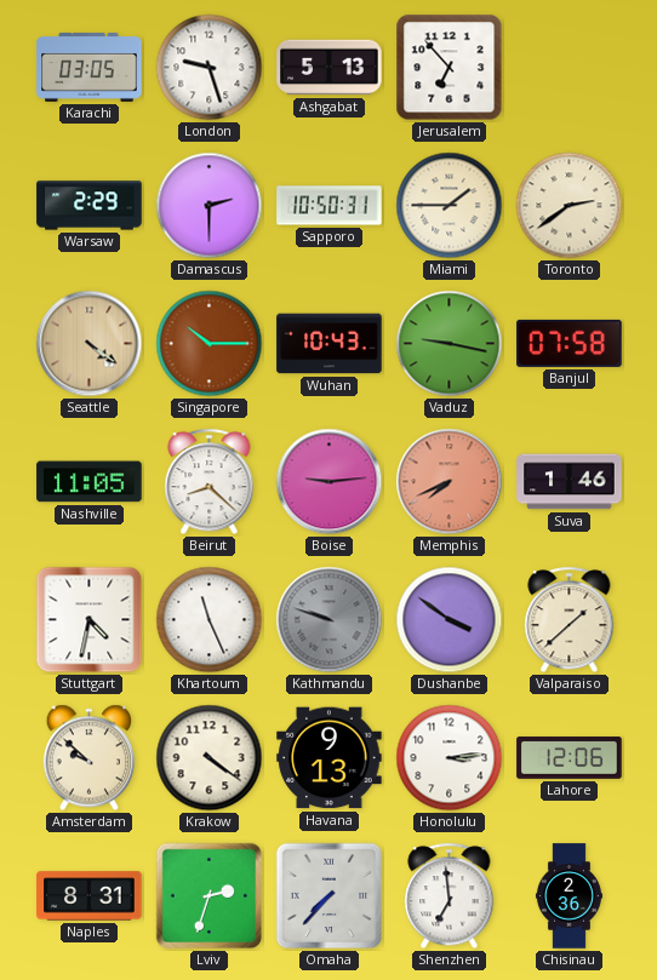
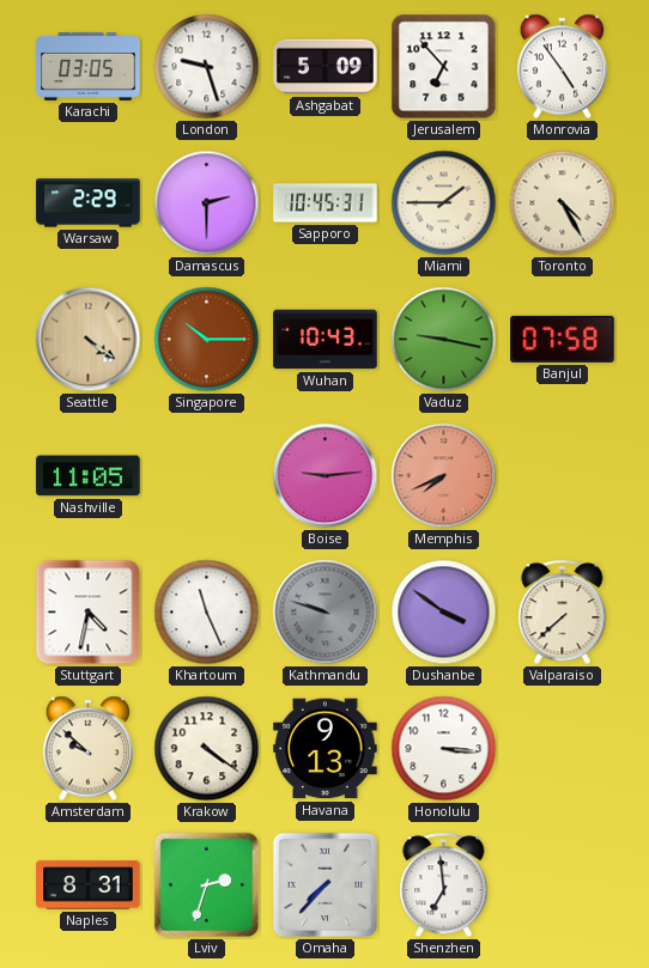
Ashgabat: 5:13 -> 5:09
Monrovia: none -> 4:54
Sapporo: 10:50 -> 10:45
Toronto: 2:39 -> 4:25
Beirut: 8:22 -> none
Suva: 1:46 -> none
Valparaiso: 1:38 -> 7:38
Honolulu: 3:14 -> 3:16
Lahore: 12:06 -> none
Chisinau: 2:36 -> none
